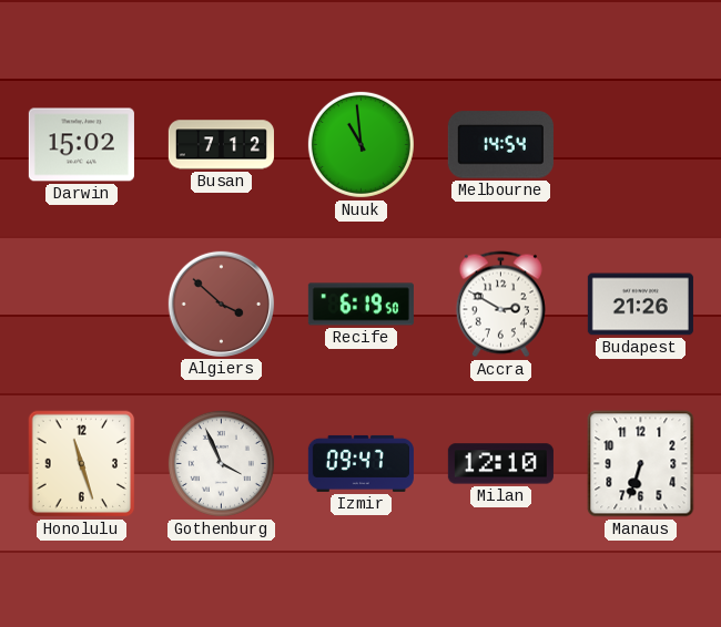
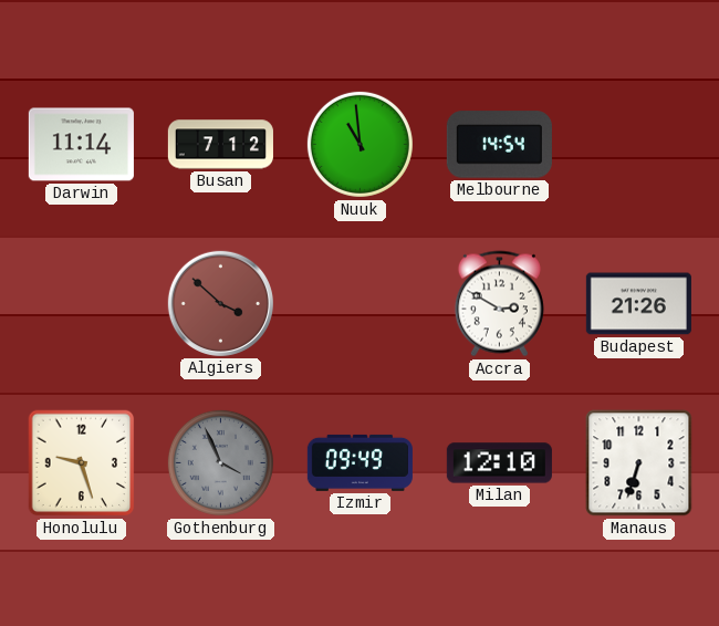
Darwin: 15:02 -> 11:14
Recife: 6:19 -> none
Honolulu: 11:27 -> 9:27
Gothenburg dial: white -> grey
Izmir: 09:47 -> 09:49
